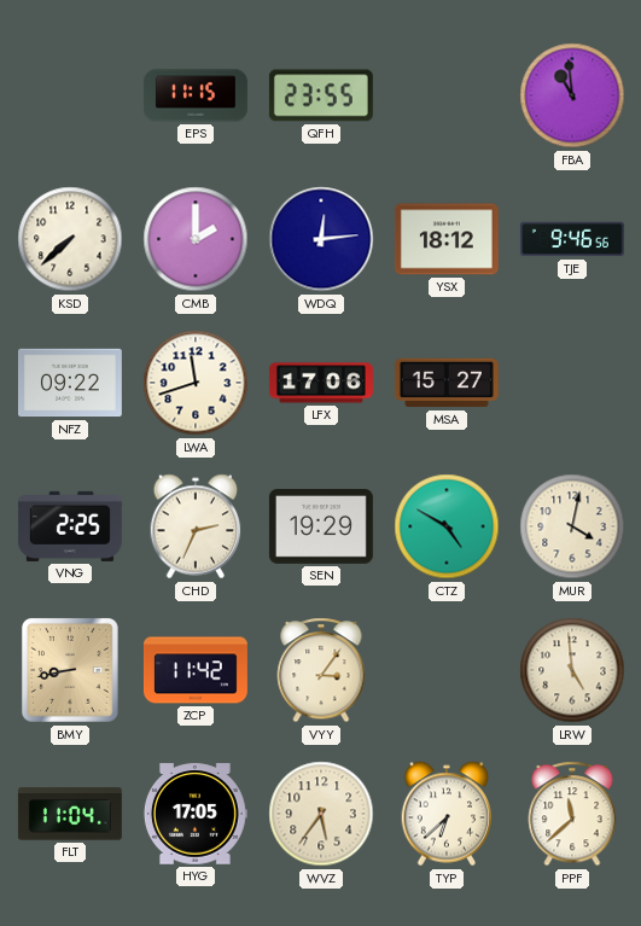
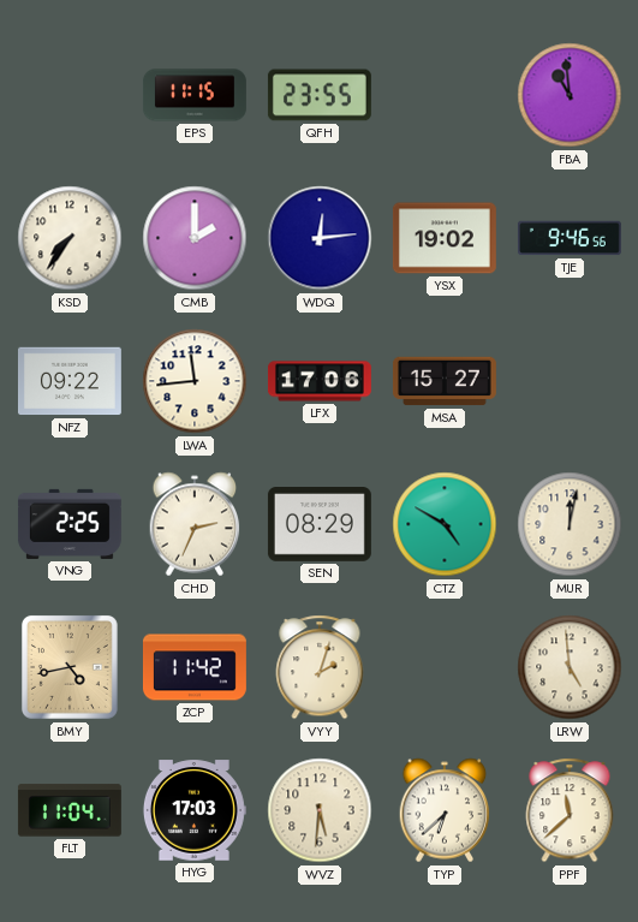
KSD: 7:38 -> 7:36
YSX: 18:12 -> 19:02
LWA: 11:42 -> 11:44
SEN: 19:29 -> 08:29
MUR: 4:02 -> 12:02
BMY: 8:43 -> 4:43
VYY: 3:06 -> 2:03
HYG: 17:05 -> 17:03
WVZ: 5:36 -> 5:31
